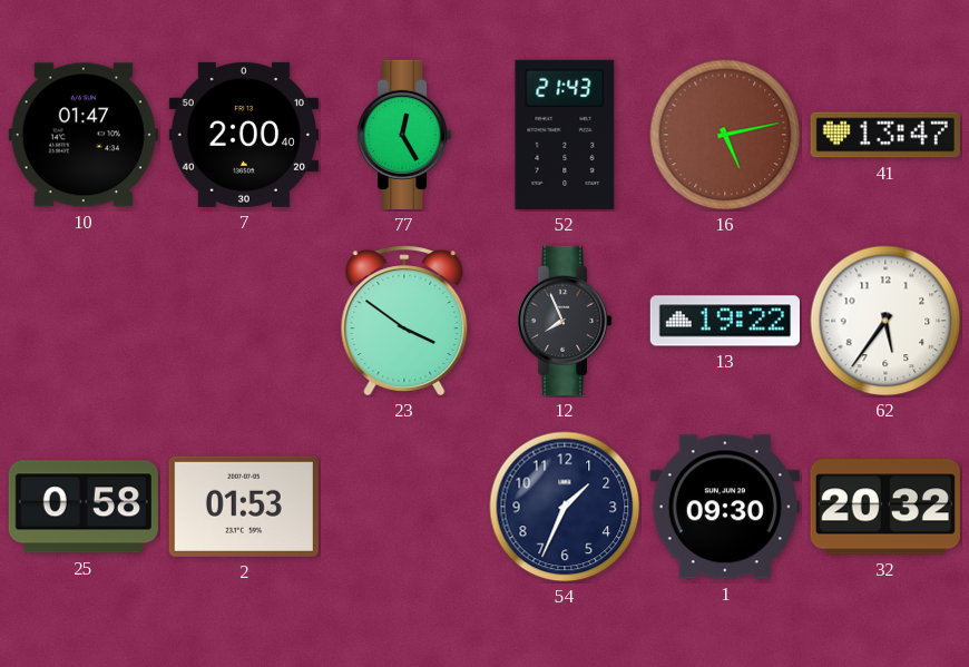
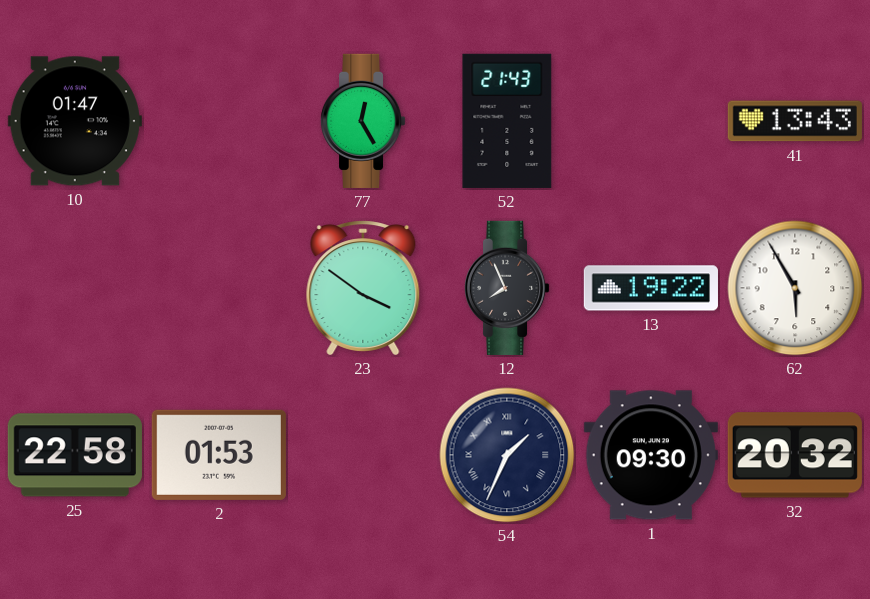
7: 2:00 -> none
16: 5:13 -> none
41: 13:47 -> 13:43
62: 5:36 -> 5:55
25: 0:58 -> 22:58
54 numerals: Arabic -> Roman
